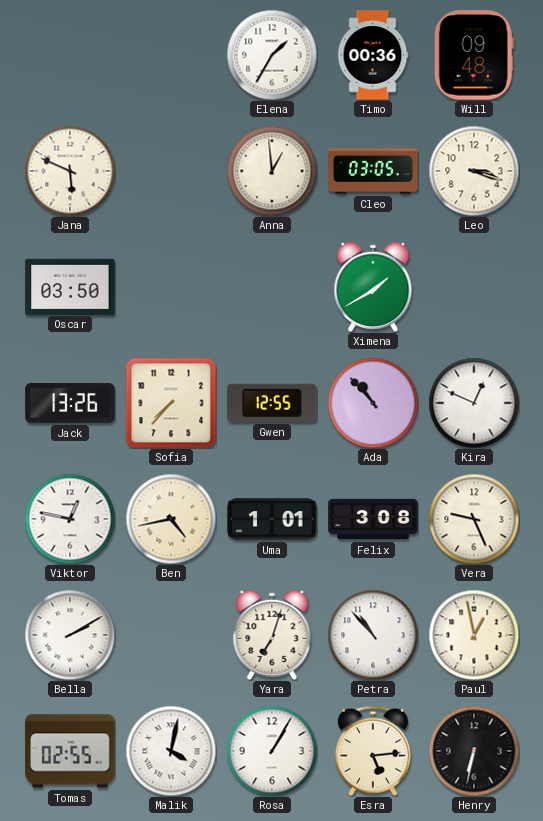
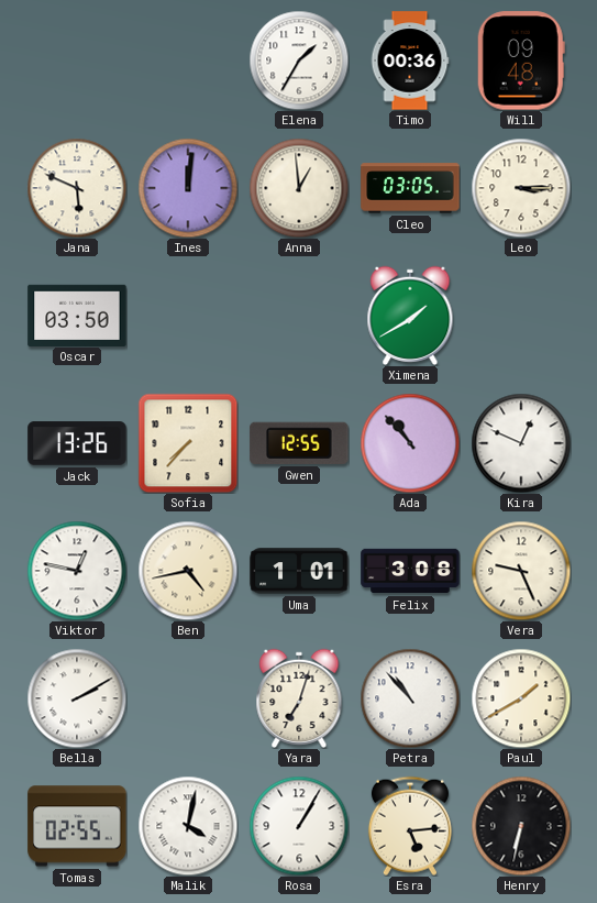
Ines: none -> 12:01
Leo: 3:18 -> 3:15
Paul: 12:58 -> 1:40
